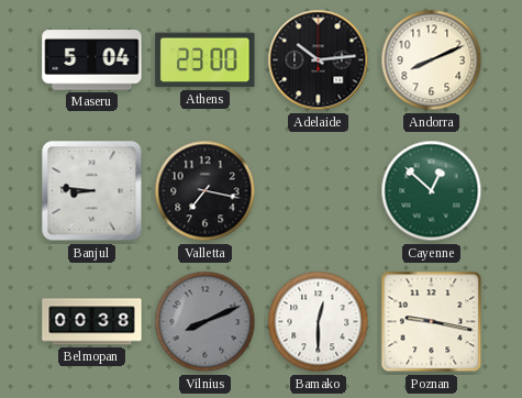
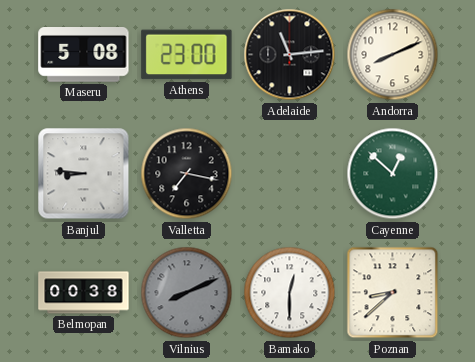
Maseru: 5:04 -> 5:08
Adelaide: 10:14 -> 11:14
Poznan: 9:17 -> 8:38
